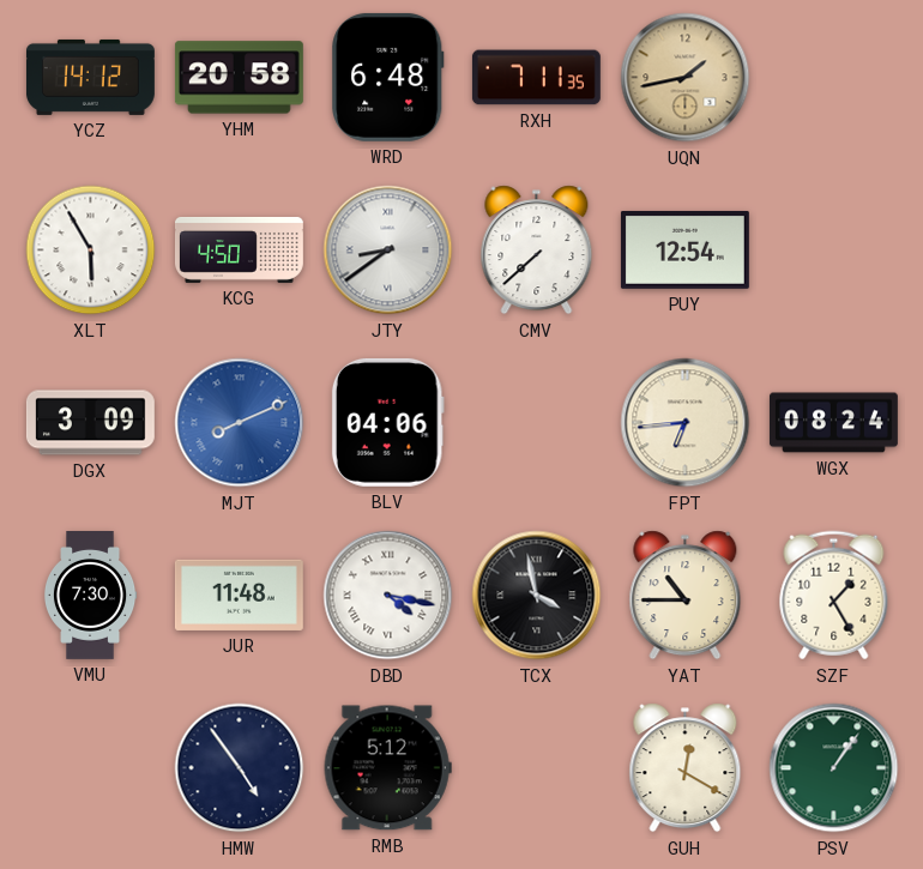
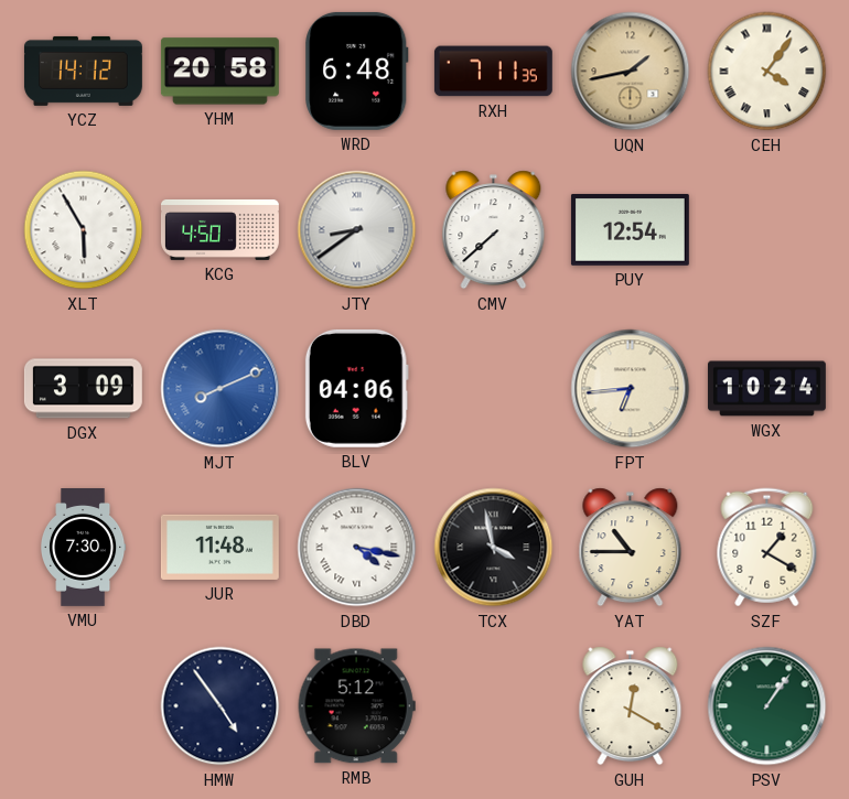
CEH: none -> 4:06
WGX: 08:24 -> 10:24
SZF: 1:25 -> 1:20
